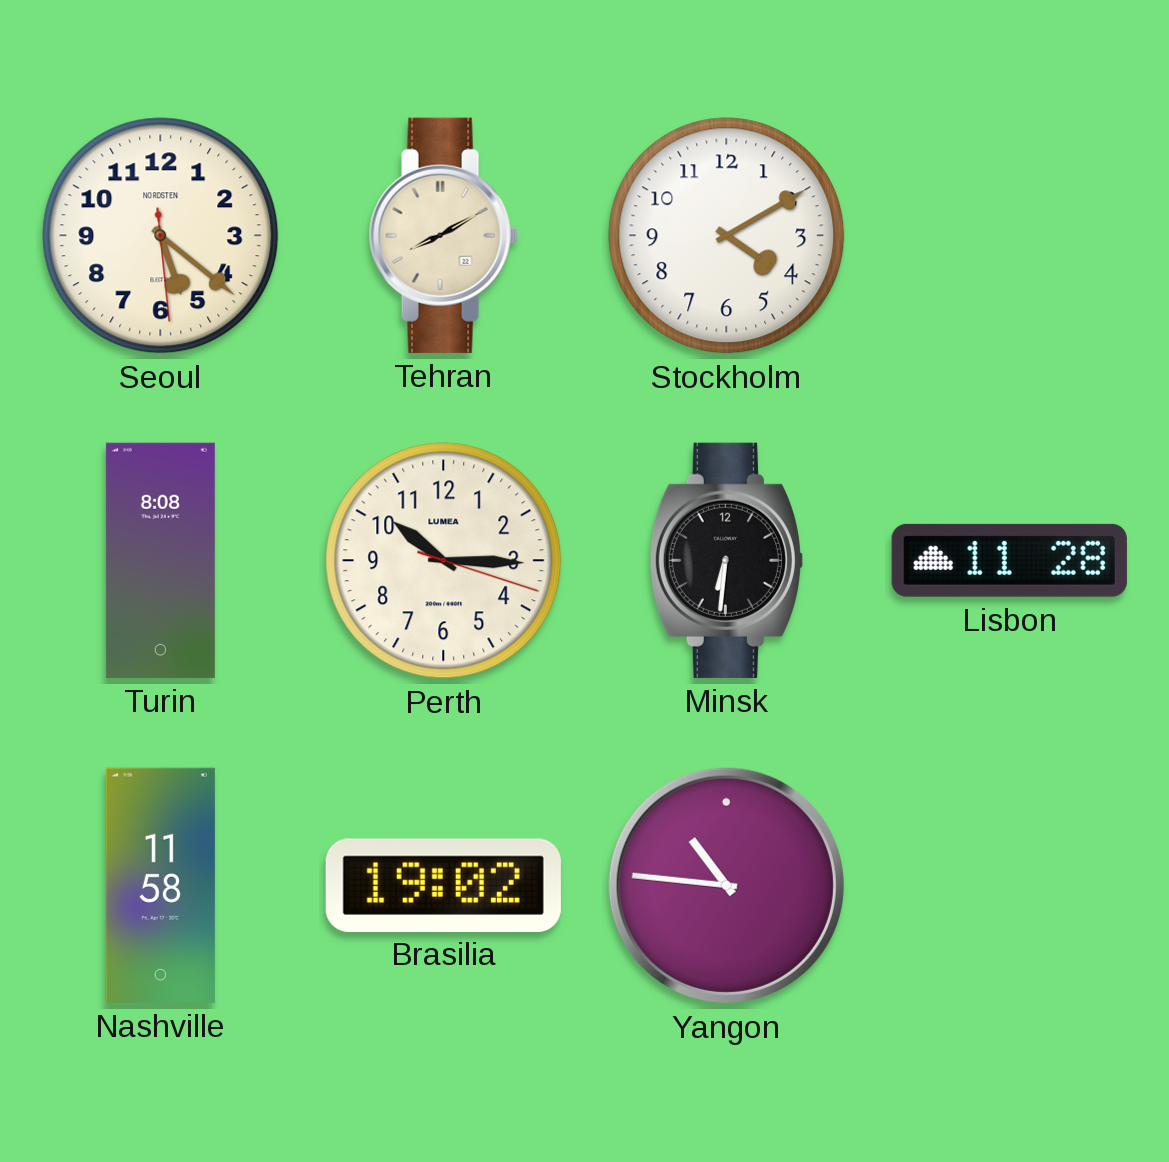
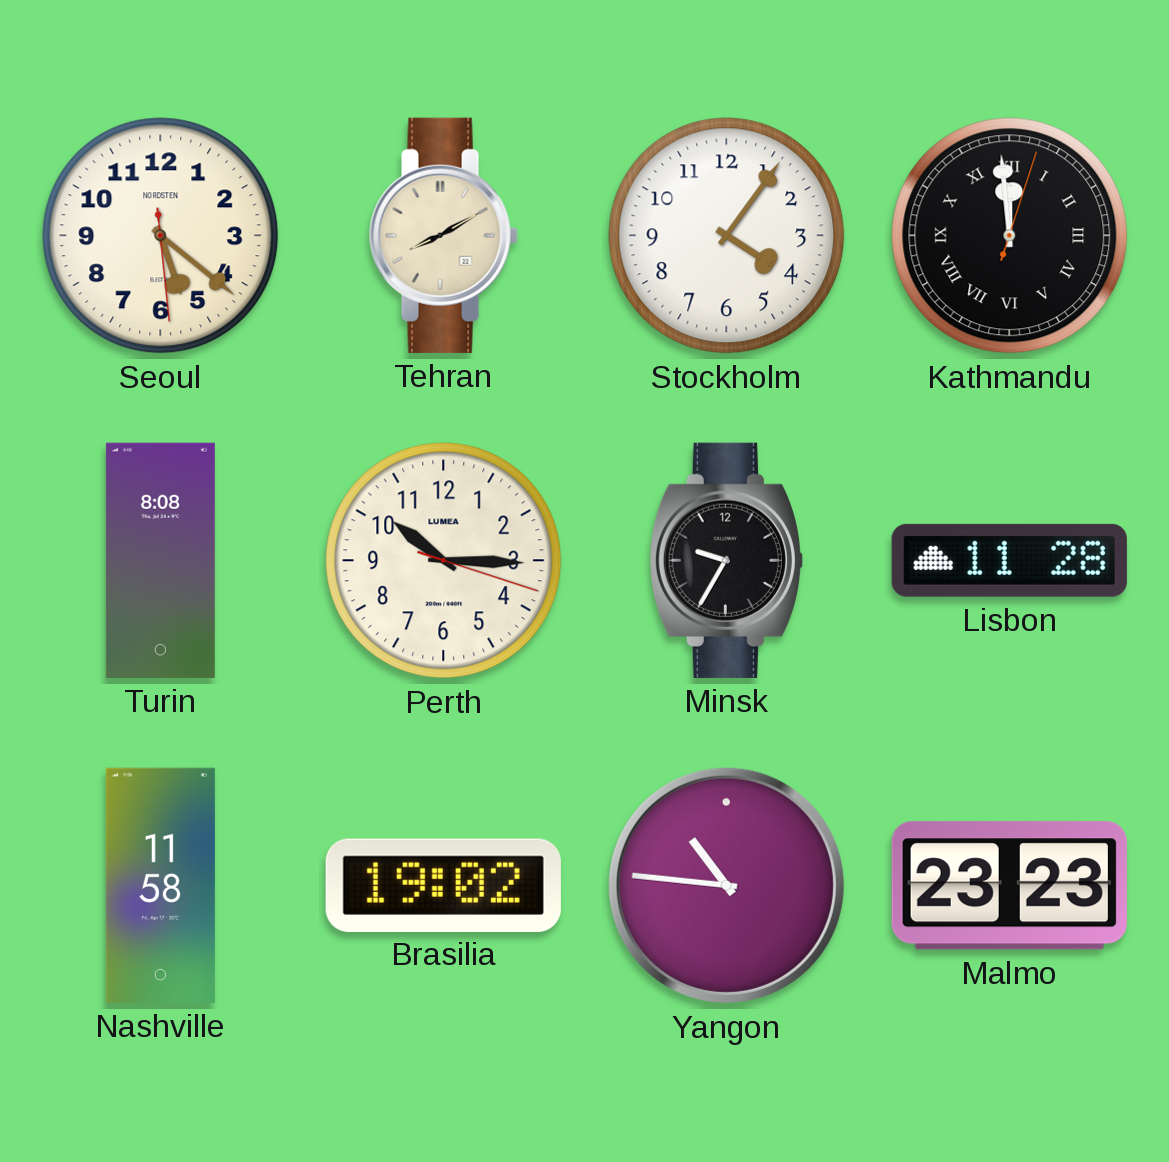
Stockholm: 4:10 -> 4:06
Kathmandu: none -> 11:59
Minsk: 6:31 -> 9:35
Malmo: none -> 23:23
